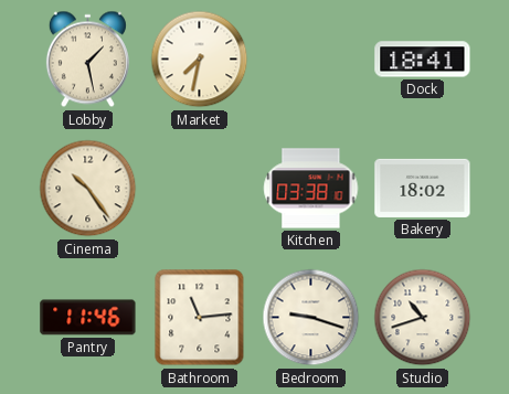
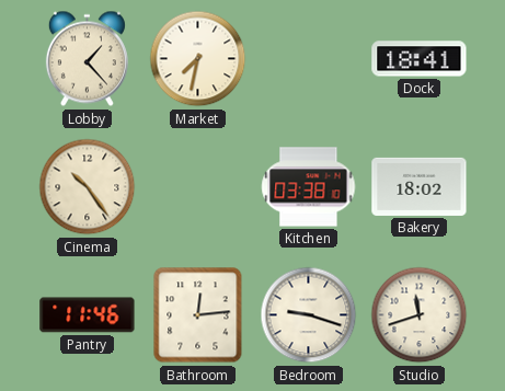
Lobby: 1:28 -> 1:23
Bathroom: 11:14 -> 12:14
Studio: 10:42 -> 11:42
